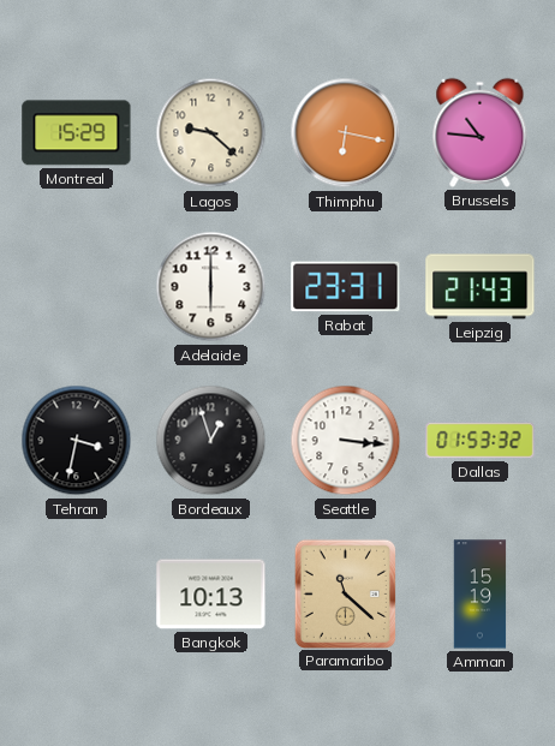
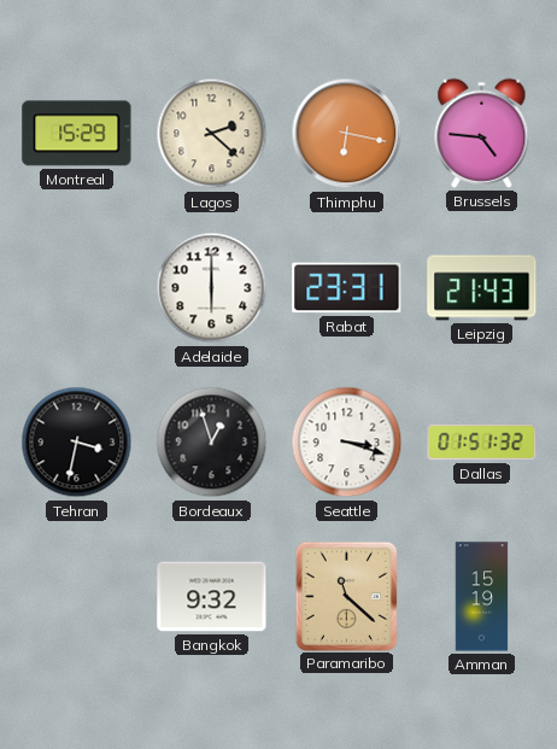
Lagos: 9:22 -> 2:22
Brussels: 10:46 -> 4:46
Seattle: 3:16 -> 3:18
Dallas: 01:53 -> 01:51
Bangkok: 10:13 -> 9:32
